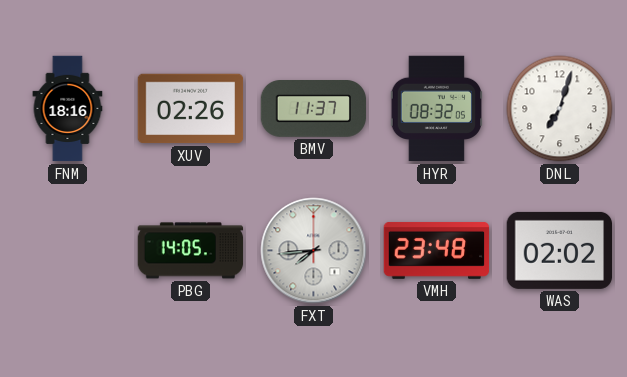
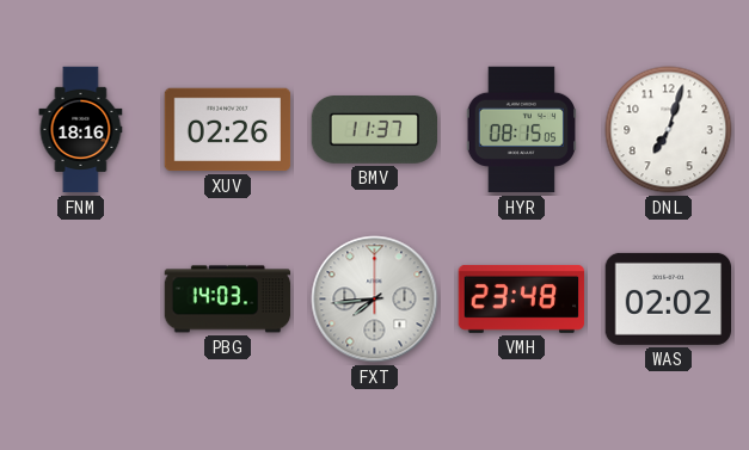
HYR: 08:32 -> 08:15
PBG: 14:05 -> 14:03
